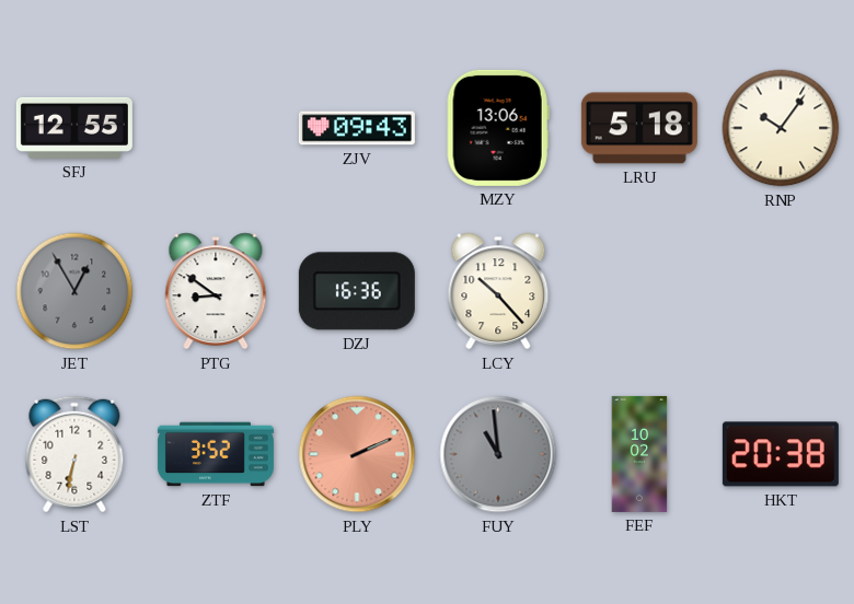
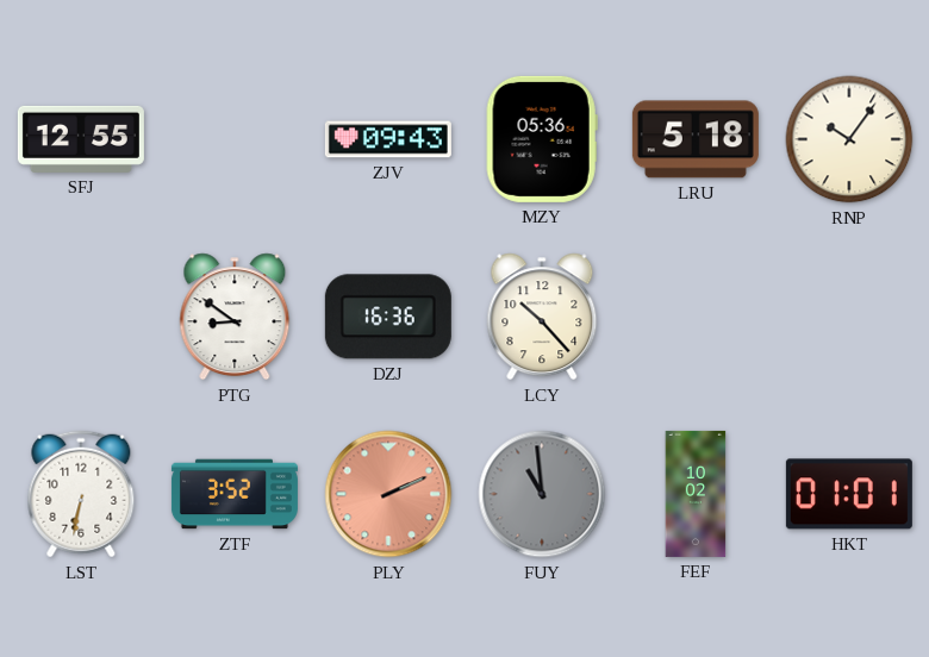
MZY: 13:06 -> 05:36
JET: 12:55 -> none
HKT: 20:38 -> 01:01
